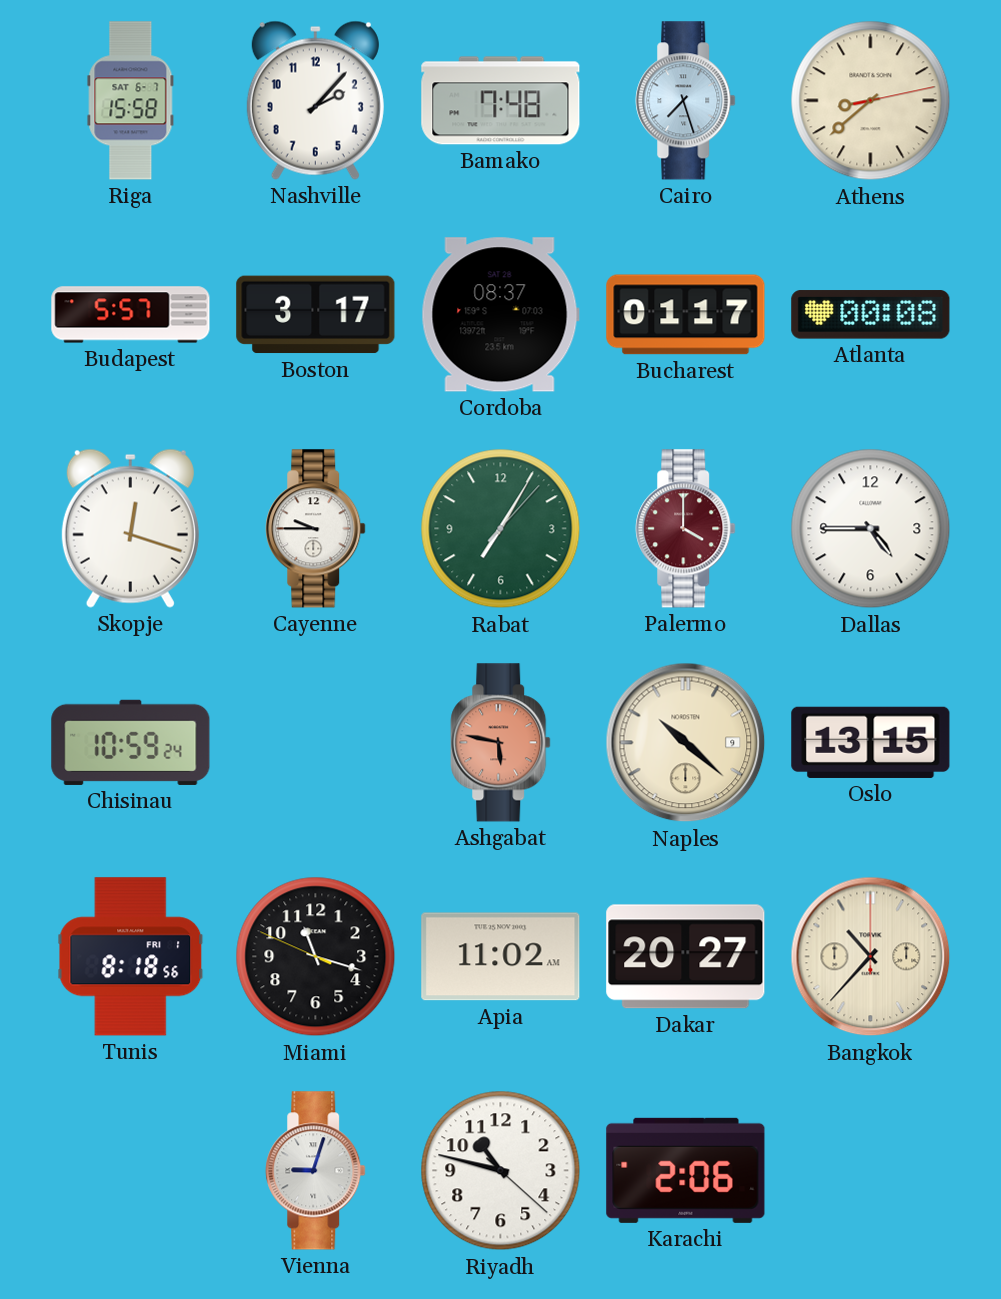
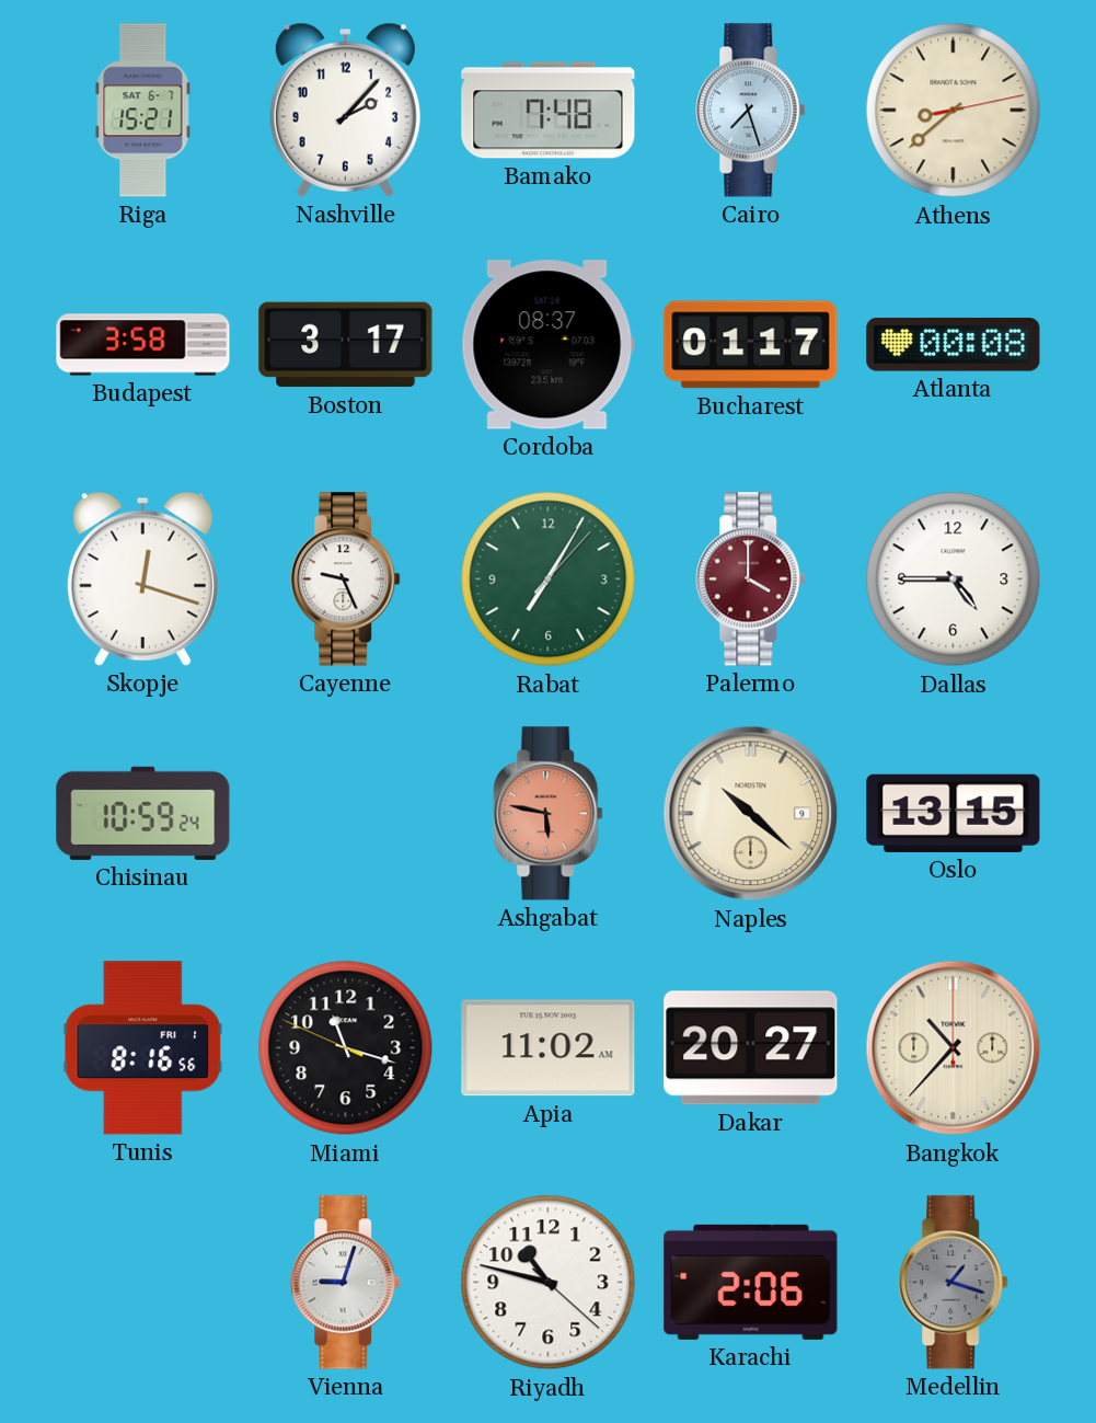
Riga: 15:58 -> 15:21
Budapest: 5:57 -> 3:58
Cayenne: 9:45 -> 9:26
Tunis: 8:18 -> 8:16
Medellin: none -> 1:18
